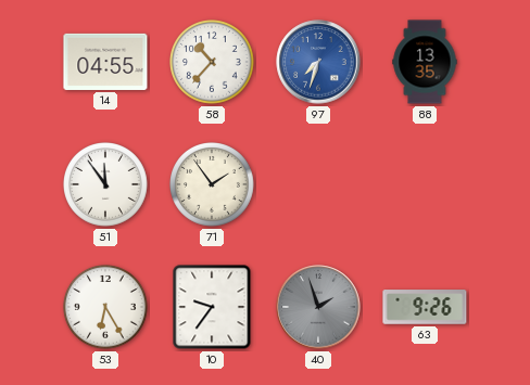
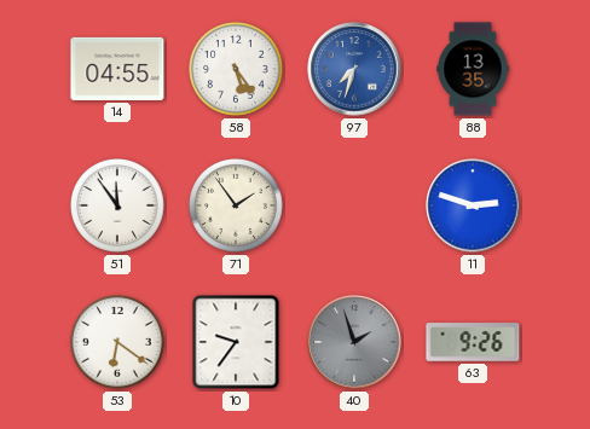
58: 10:37 -> 5:24
11: none -> 2:48
53: 6:25 -> 6:21
